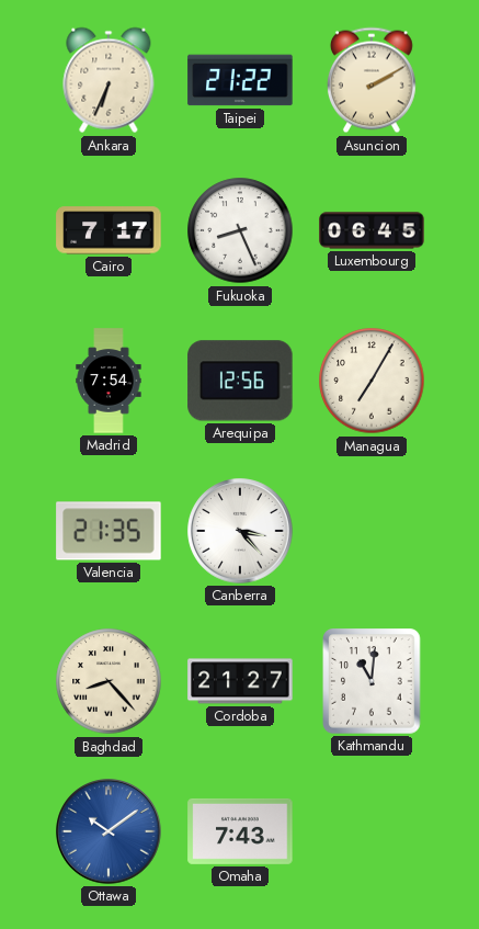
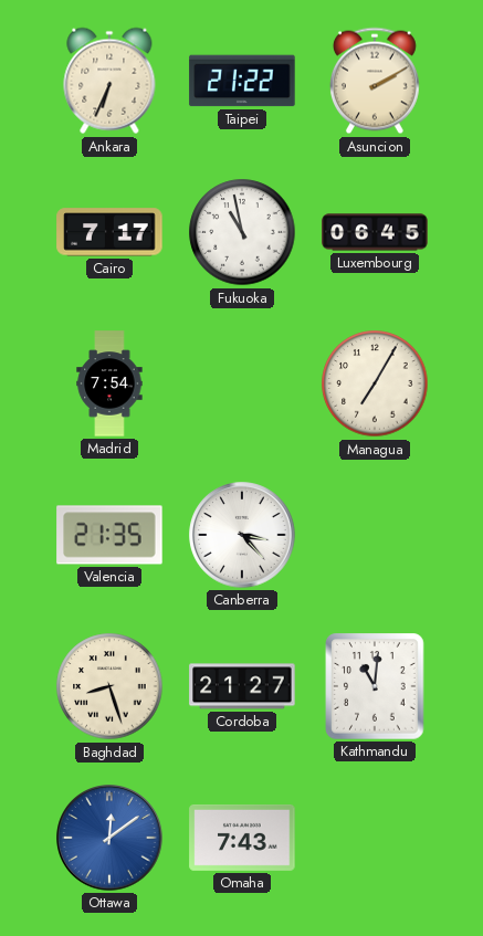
Fukuoka: 8:26 -> 10:58
Arequipa: 12:56 -> none
Baghdad: 8:23 -> 8:27
Ottawa: 10:09 -> 12:09
